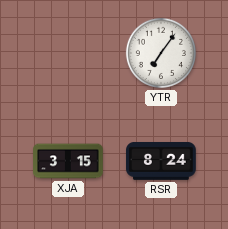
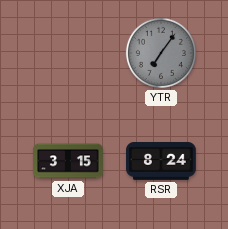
YTR dial: white -> grey
